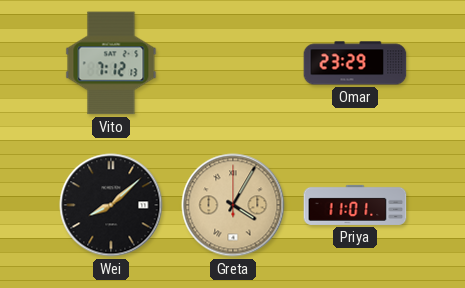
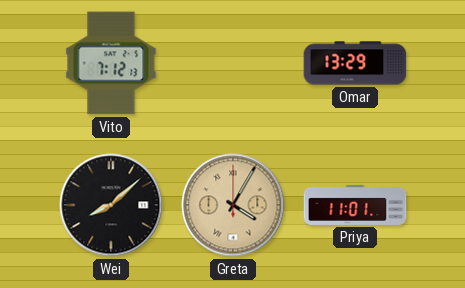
Omar: 23:29 -> 13:29
